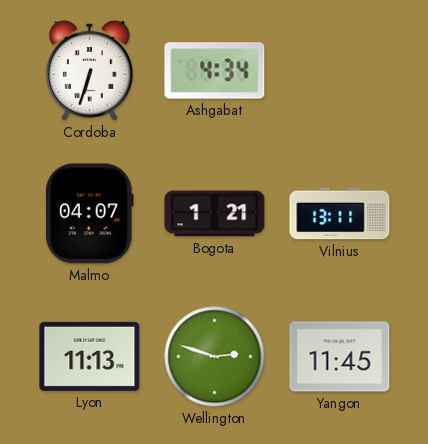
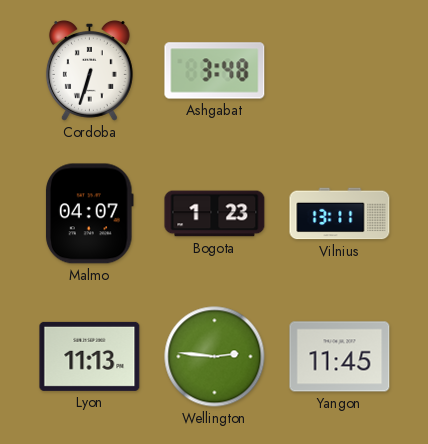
Ashgabat: 4:34 -> 3:48
Bogota: 1:21 -> 1:23
Wellington: 2:48 -> 2:46
